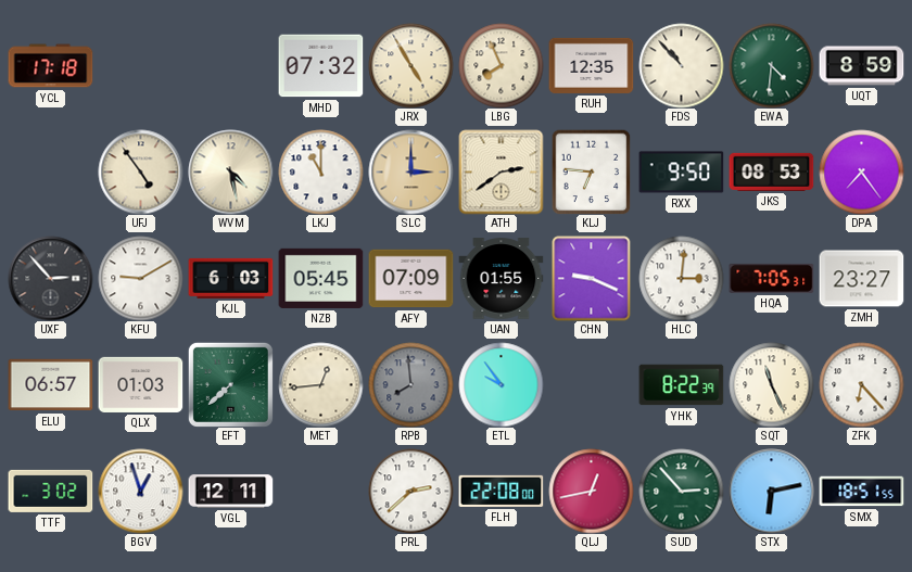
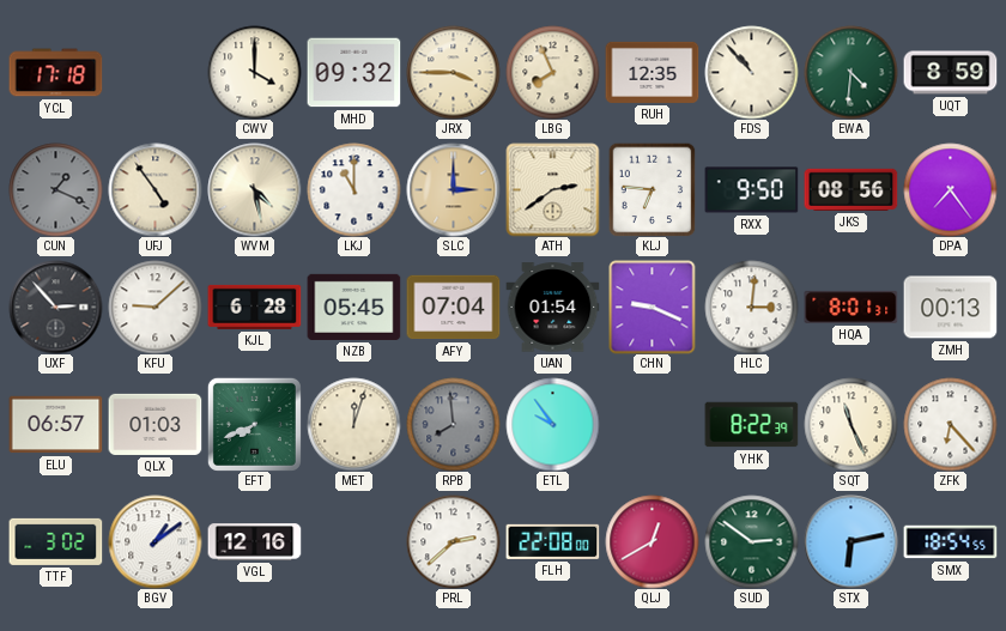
CWV: none -> 4:00
MHD: 07:32 -> 09:32
JRX: 4:55 -> 3:45
CUN: none -> 1:19
JKS: 08:53 -> 08:56
KFU: 9:10 -> 9:08
KJL: 6:03 -> 6:28
AFY: 07:09 -> 07:04
UAN: 01:55 -> 01:54
HQA: 7:05 -> 8:01
ZMH: 23:27 -> 00:13
EFT: 7:38 -> 7:41
MET: 12:44 -> 12:03
BGV: 12:57 -> 1:09
VGL: 12:11 -> 12:16
QLJ: 12:43 -> 12:40
SUD: 2:53 -> 2:51
SMX: 18:51 -> 18:54
